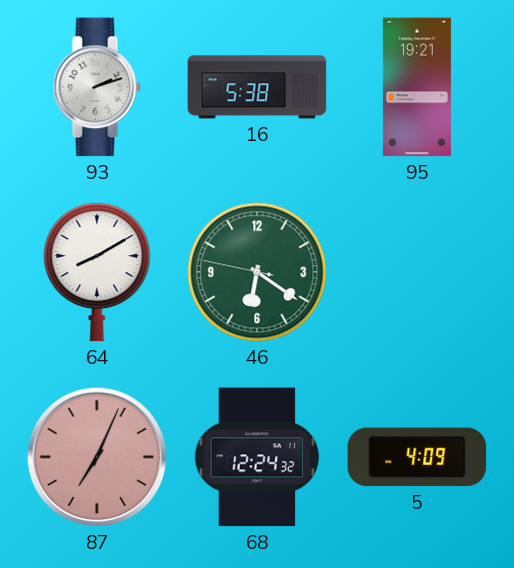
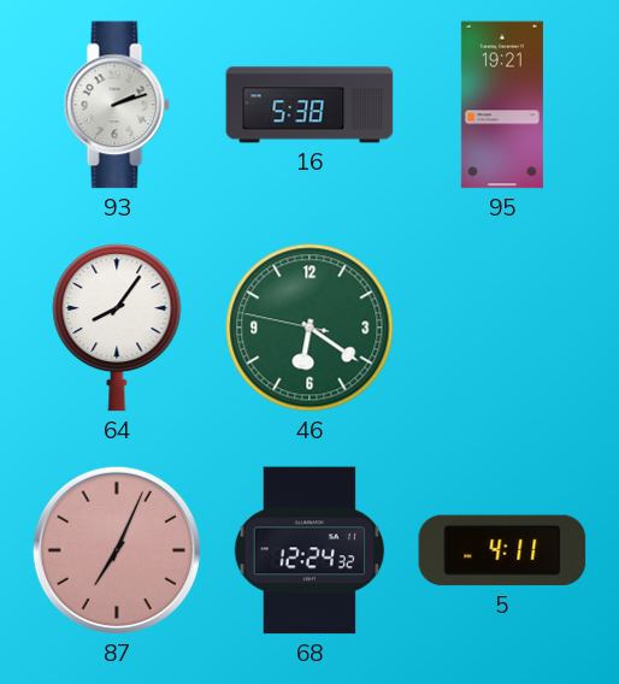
64: 8:10 -> 8:06
5: 4:09 -> 4:11
